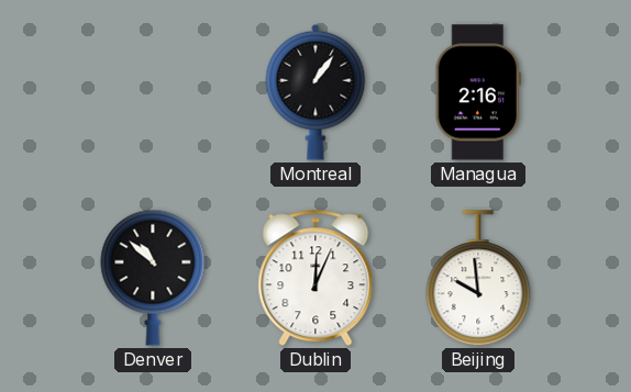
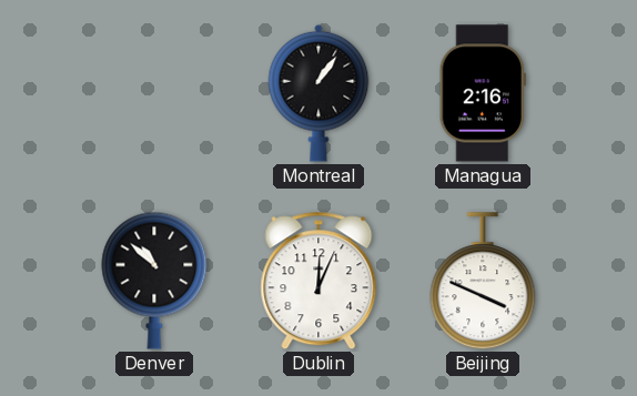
Beijing: 9:59 -> 3:49
